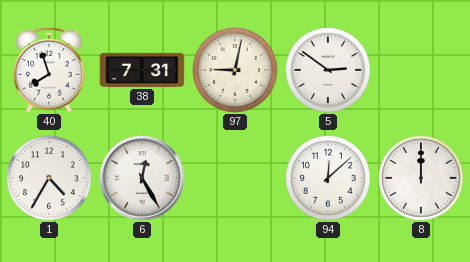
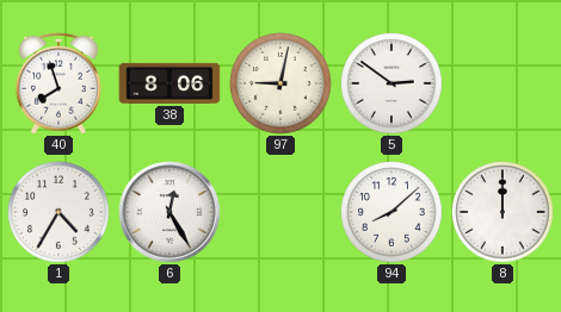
38: 7:31 -> 8:06
94: 12:08 -> 8:08
